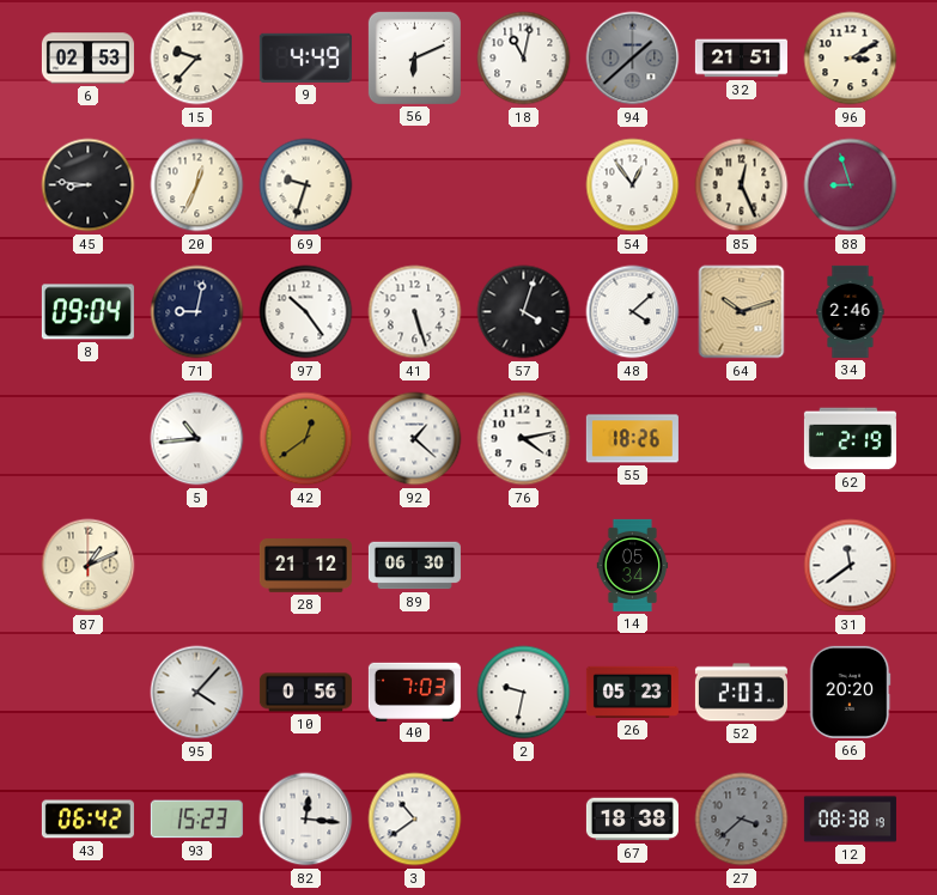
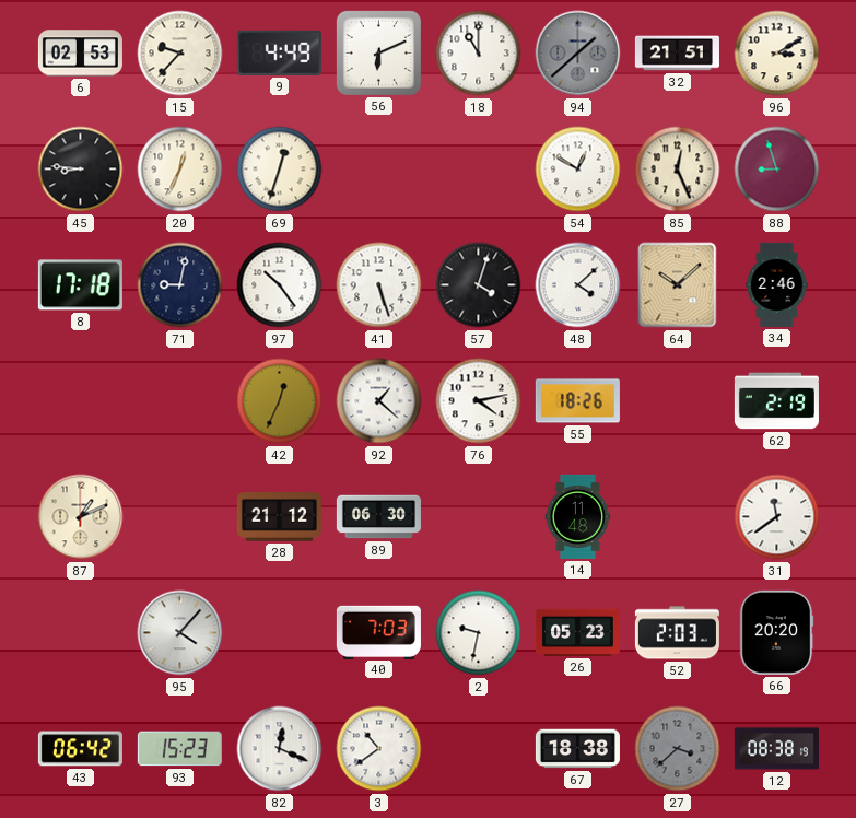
18: 11:02 -> 11:00
69: 9:33 -> 12:33
54: 12:54 -> 12:50
8: 09:04 -> 17:18
64: 10:12 -> 10:08
5: 10:44 -> none
42: 12:39 -> 12:34
14: 05:34 -> 11:48
10: 0:56 -> none
82: 12:16 -> 12:19
